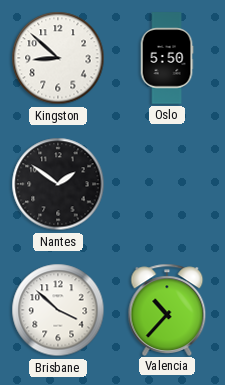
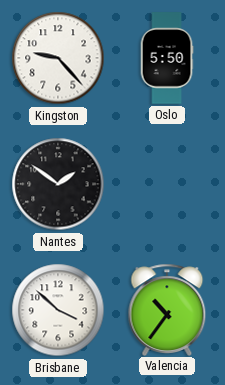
Kingston: 8:52 -> 9:23
Valencia: 10:37 -> 10:36
